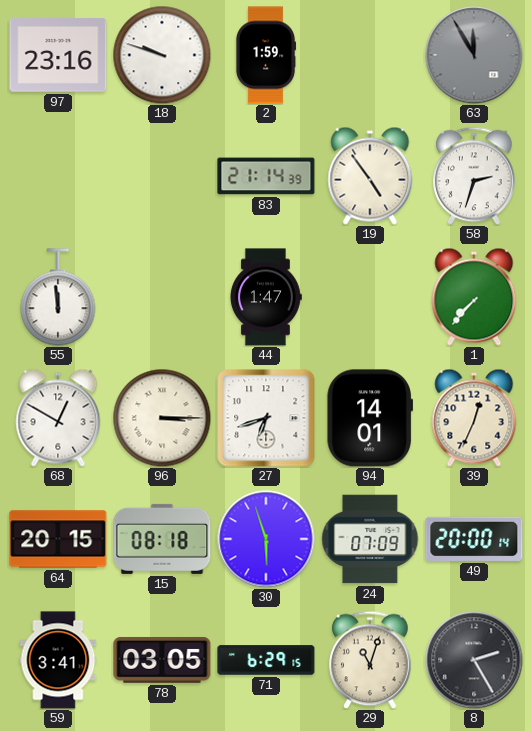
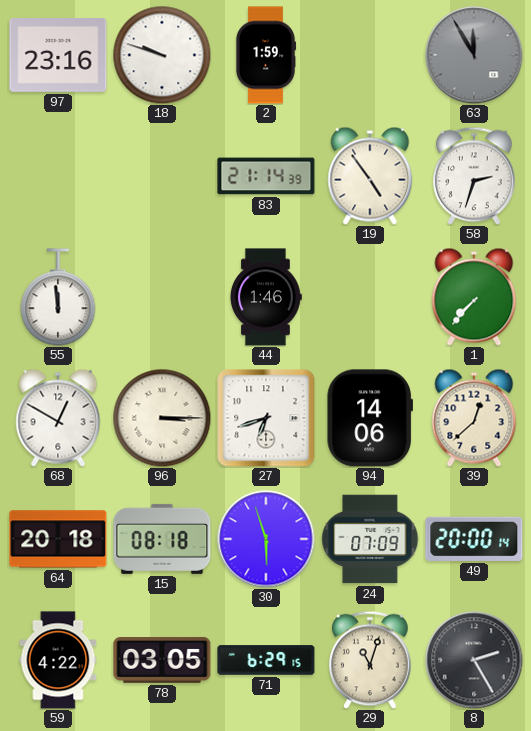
44: 1:47 -> 1:46
94: 14:01 -> 14:06
39: 12:34 -> 12:38
64: 20:15 -> 20:18
59: 3:41 -> 4:22
